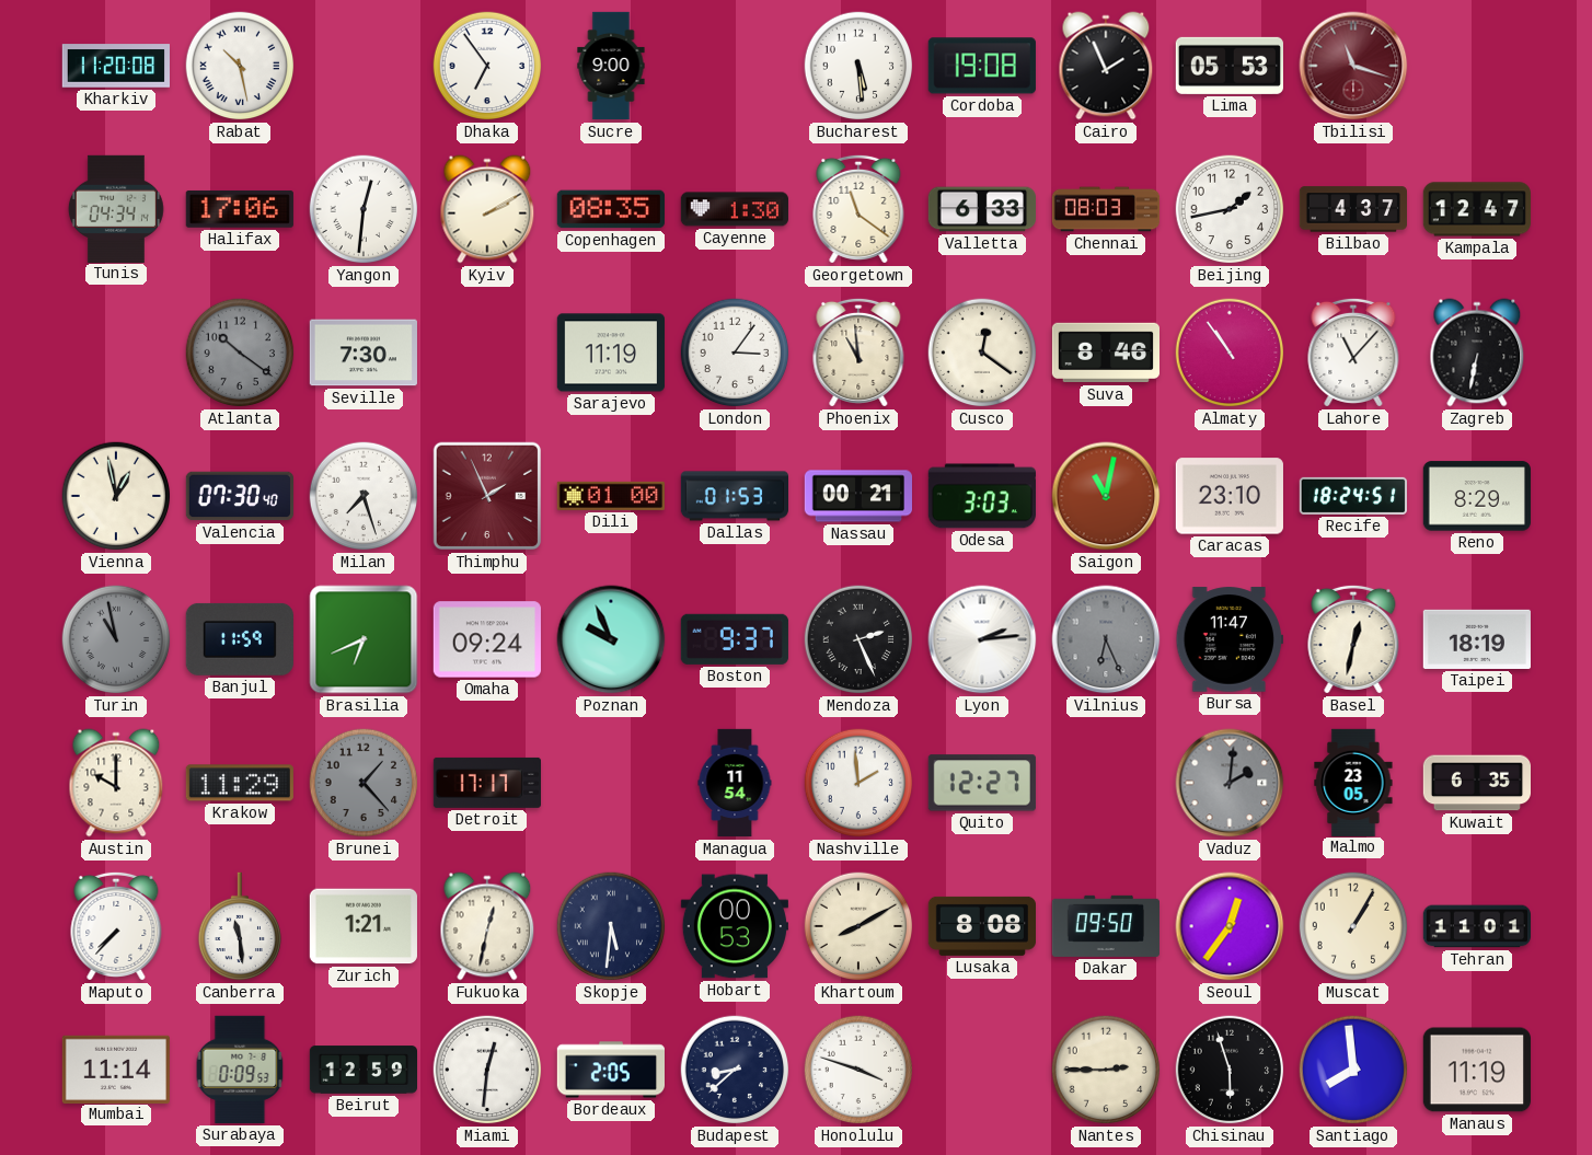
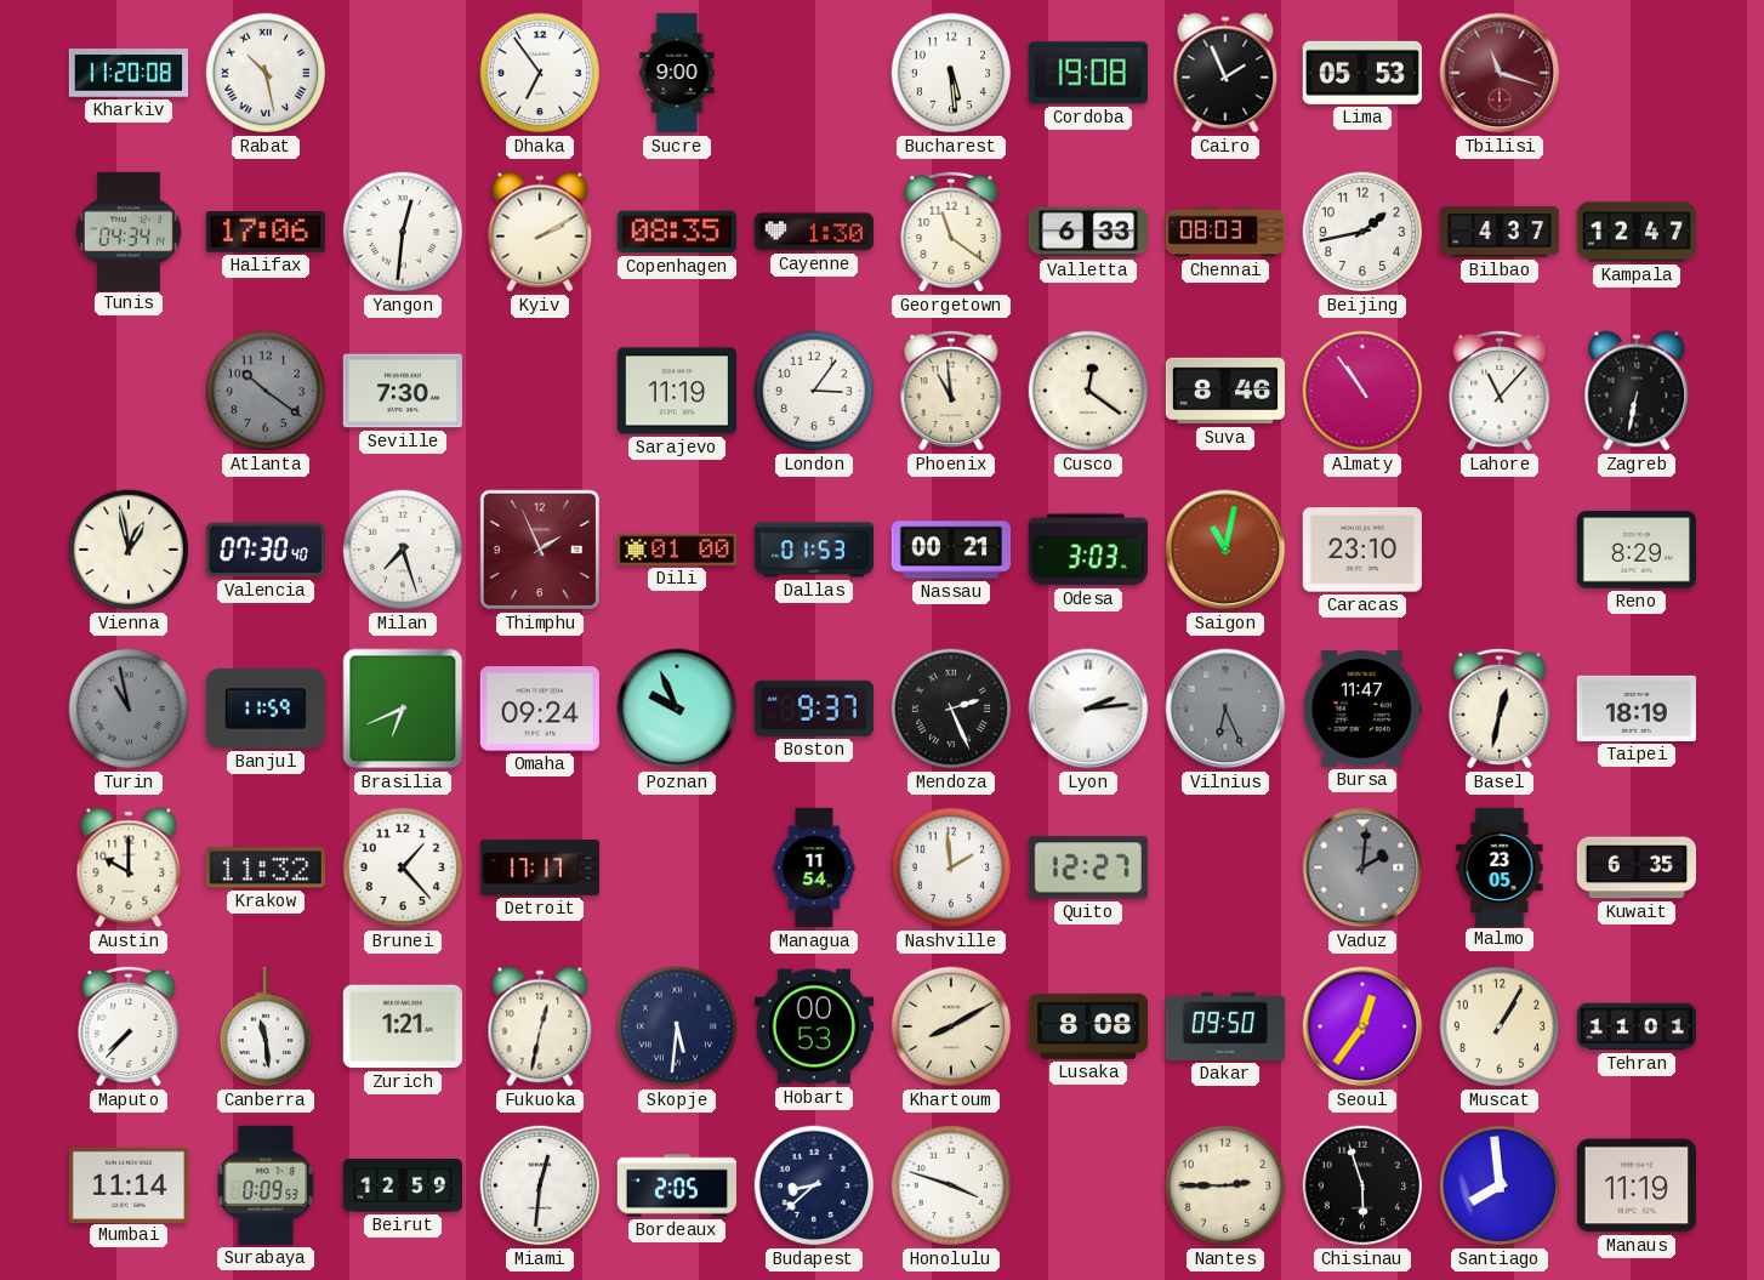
Recife: 18:24 -> none
Krakow: 11:29 -> 11:32
Brunei dial: grey -> white
